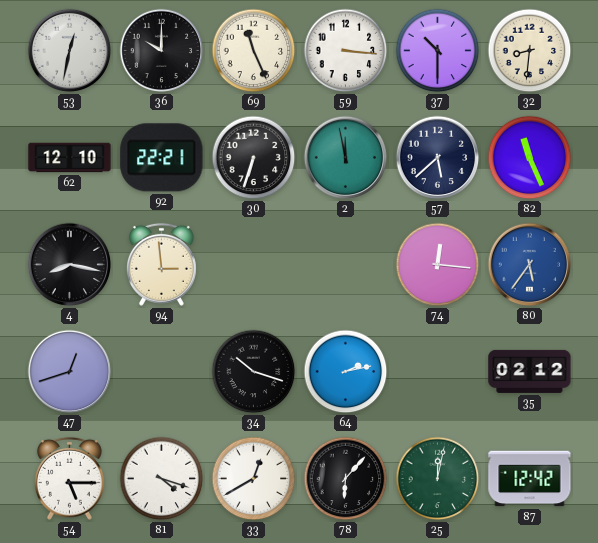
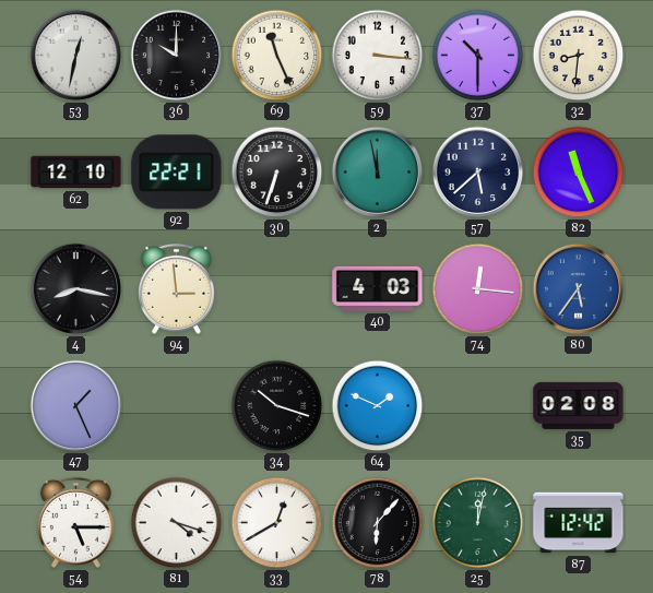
40: none -> 4:03
47: 12:42 -> 1:26
64: 2:13 -> 1:49
35: 02:12 -> 02:08
